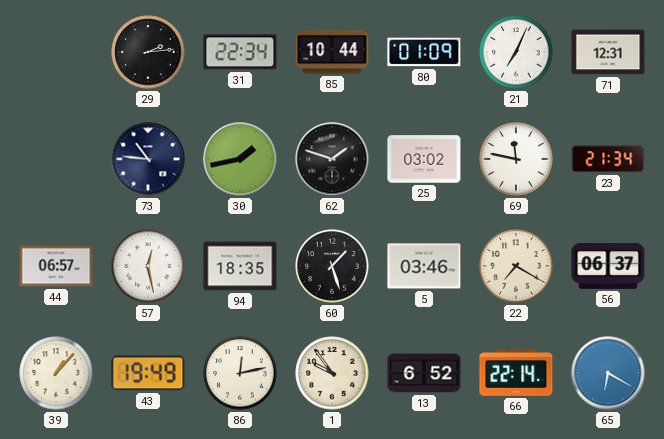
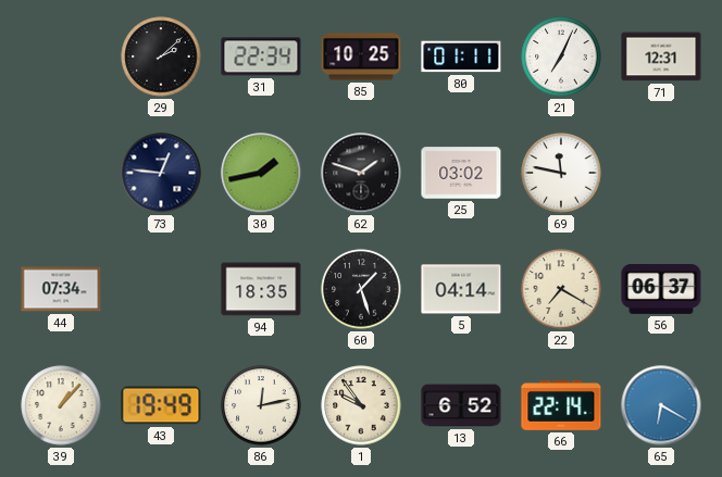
29: 2:14 -> 2:08
85: 10:44 -> 10:25
80: 01:09 -> 01:11
73: 10:46 -> 12:46
23: 21:34 -> none
44: 06:57 -> 07:34
57: 12:28 -> none
5: 03:46 -> 04:14
